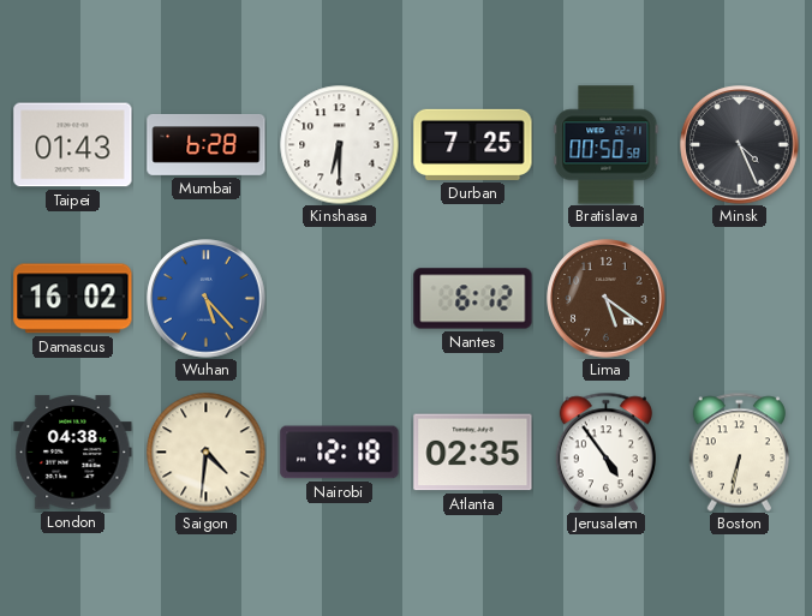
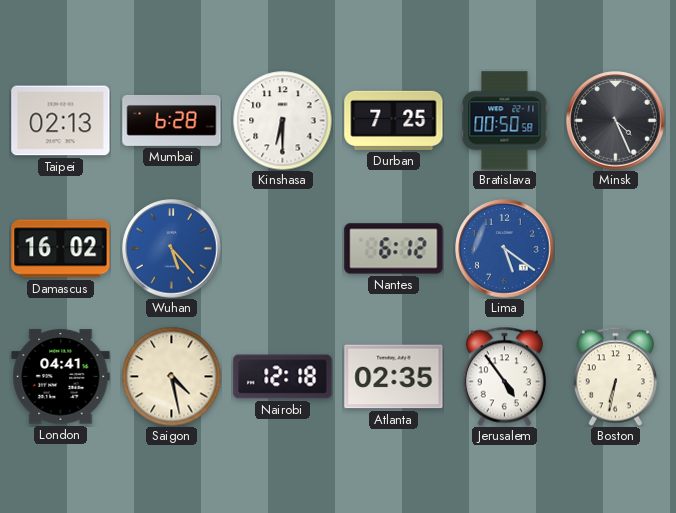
Taipei: 01:43 -> 02:13
Lima dial: brown -> blue
London: 04:38 -> 04:41
Saigon: 4:31 -> 4:28
